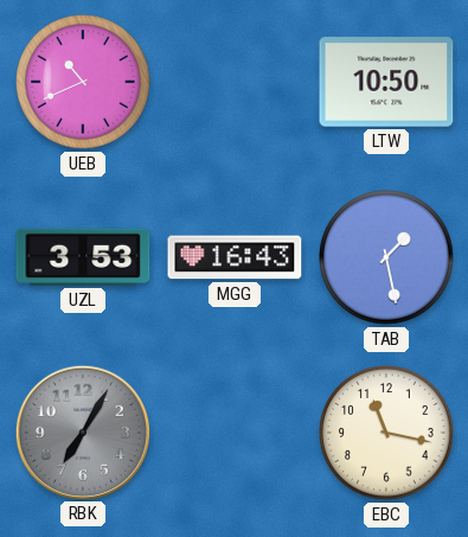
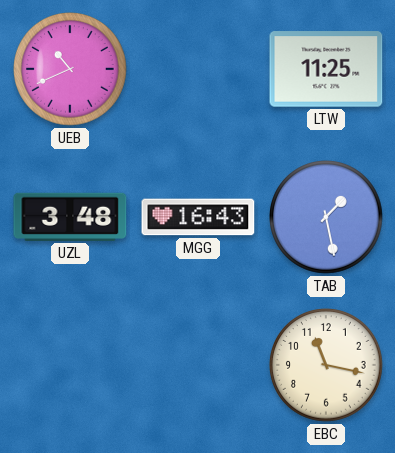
LTW: 10:50 -> 11:25
UZL: 3:53 -> 3:48
RBK: 7:05 -> none
